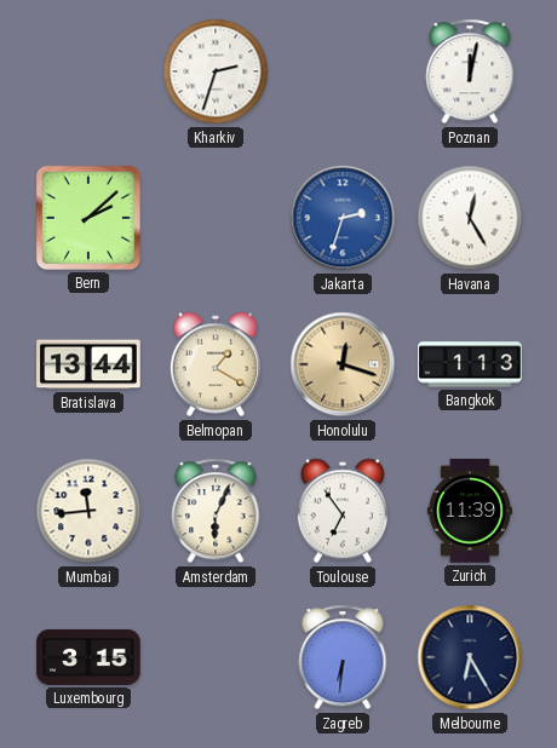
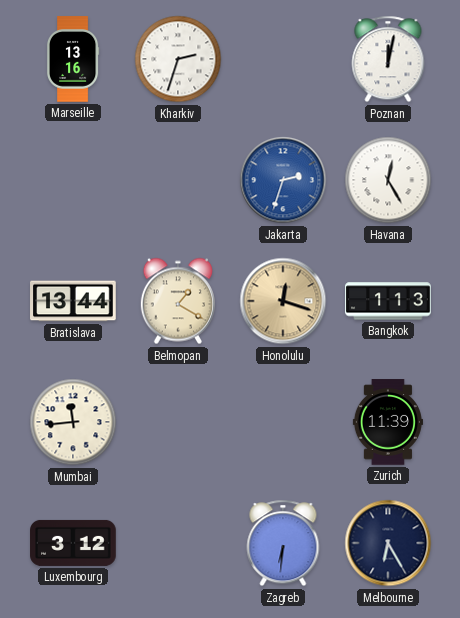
Marseille: none -> 13:16
Bern: 2:08 -> none
Amsterdam: 6:04 -> none
Toulouse: 6:54 -> none
Luxembourg: 3:15 -> 3:12
